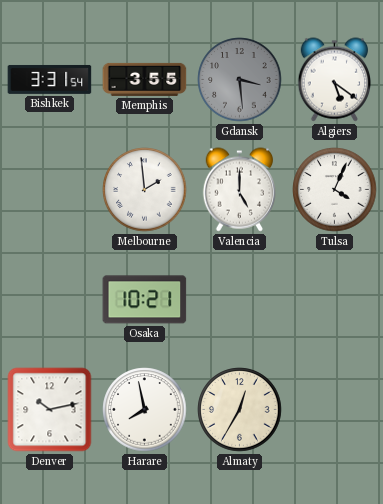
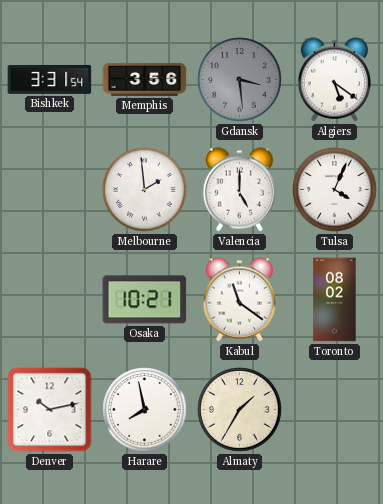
Memphis: 3:55 -> 3:56
Kabul: none -> 11:21
Toronto: none -> 08:02
Almaty: 12:35 -> 1:35
